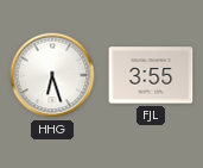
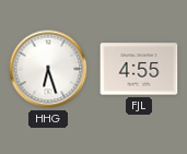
FJL: 3:55 -> 4:55
